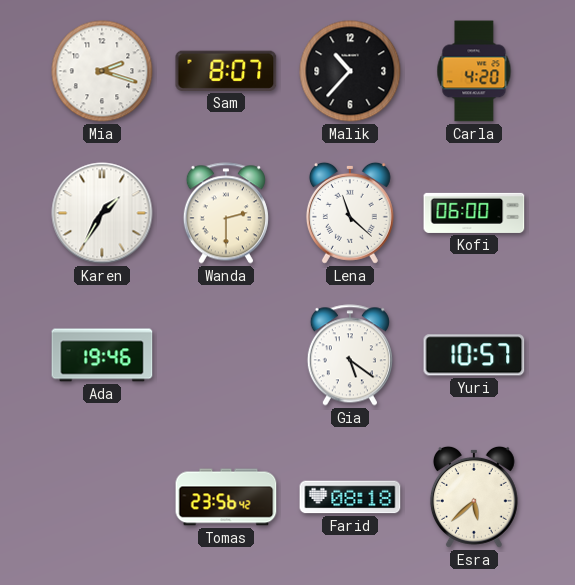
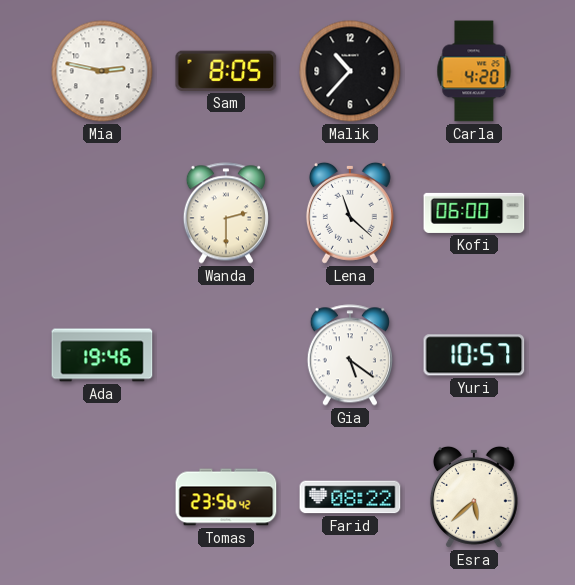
Mia: 2:18 -> 2:47
Sam: 8:07 -> 8:05
Karen: 1:35 -> none
Farid: 08:18 -> 08:22
